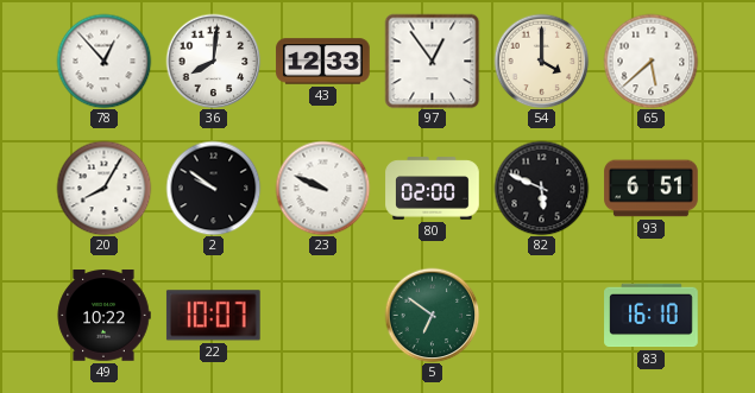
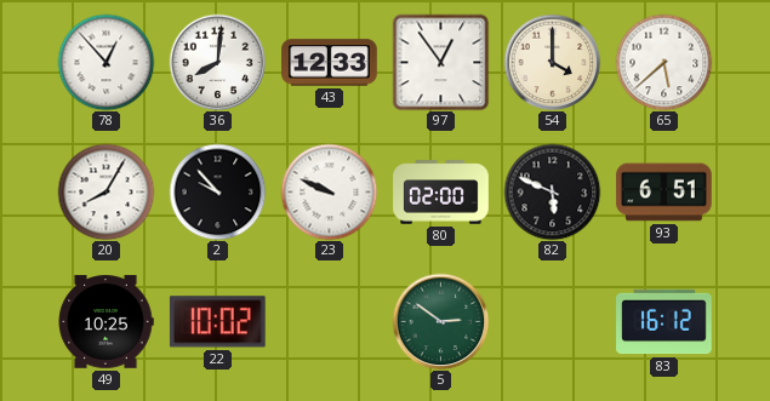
2: 9:51 -> 9:53
49: 10:22 -> 10:25
22: 10:07 -> 10:02
5: 6:51 -> 2:51
83: 16:10 -> 16:12
